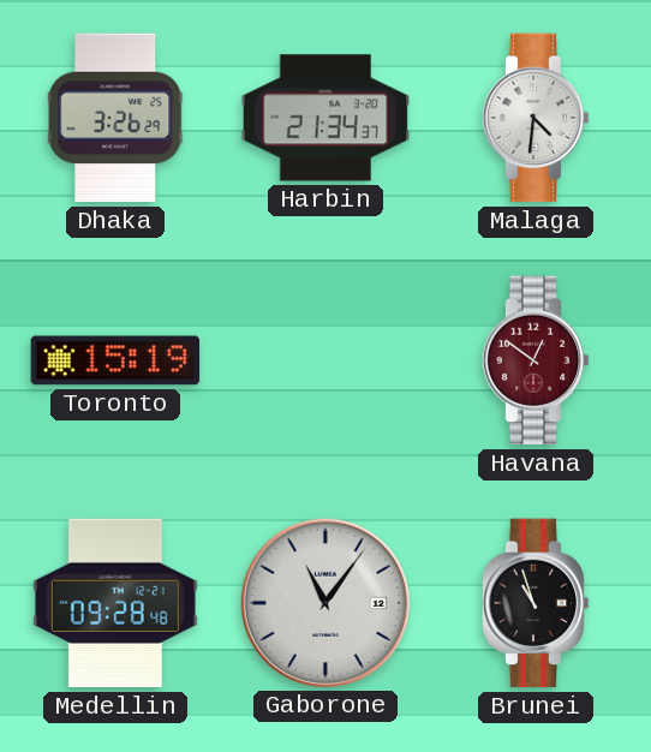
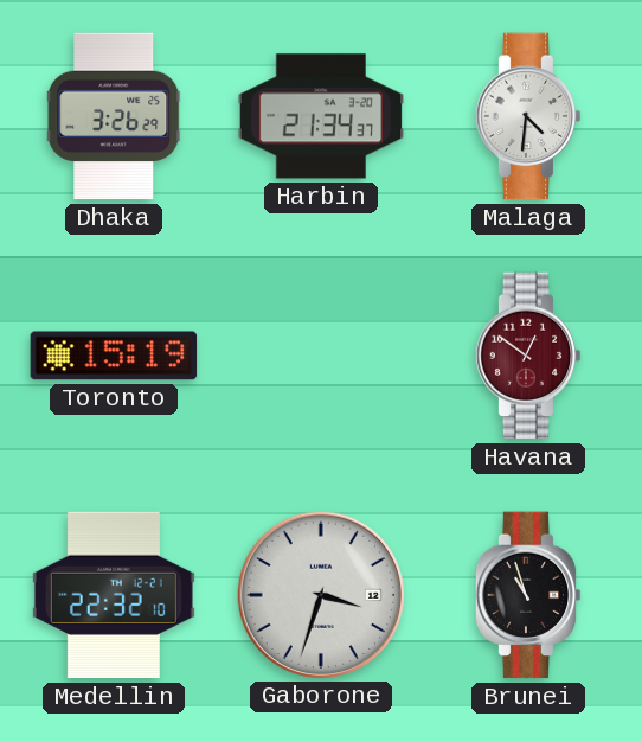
Medellin: 09:28 -> 22:32
Gaborone: 11:06 -> 3:33
